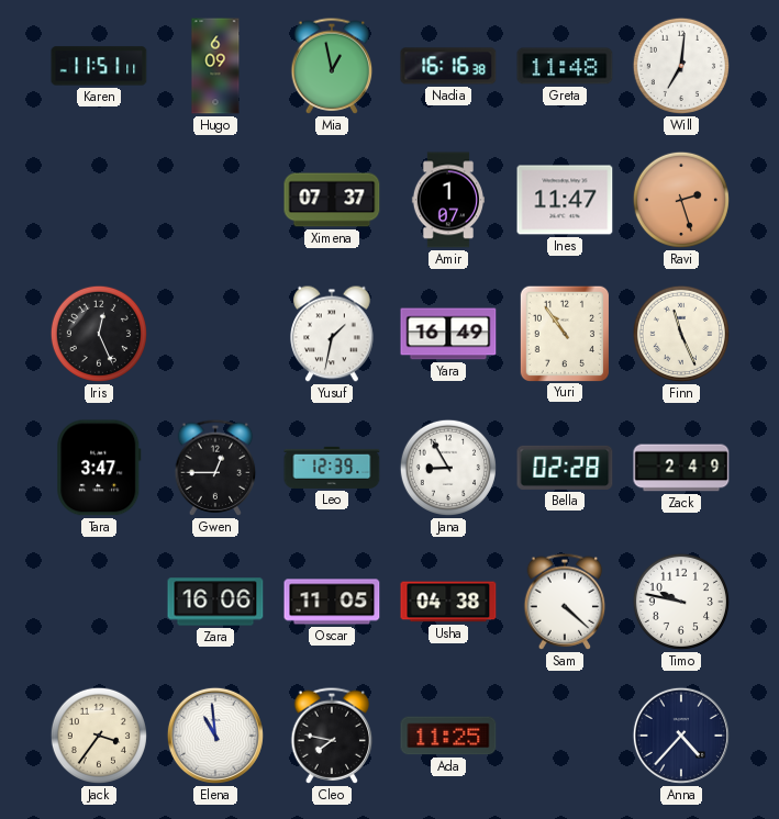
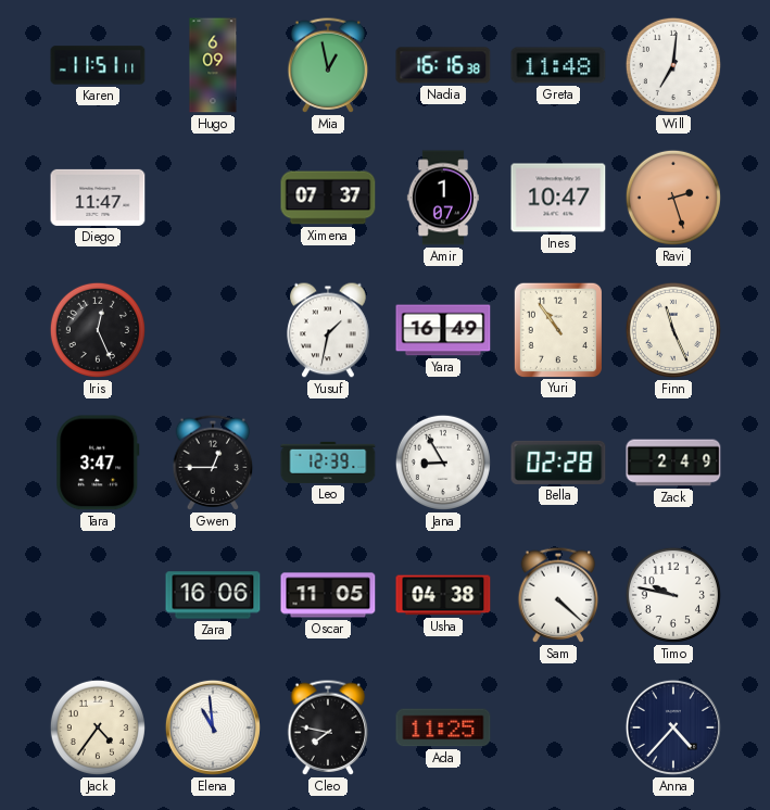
Diego: none -> 11:47
Ines: 11:47 -> 10:47
Jack: 3:36 -> 4:36
